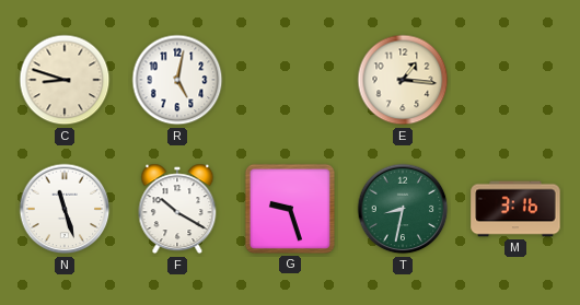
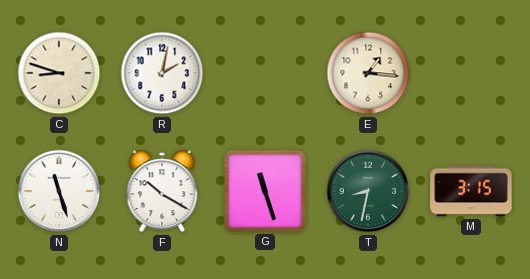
R: 5:02 -> 2:02
G: 9:27 -> 11:27
M: 3:16 -> 3:15
